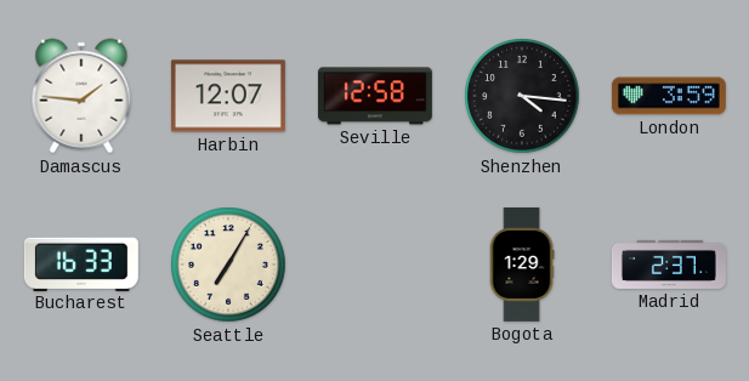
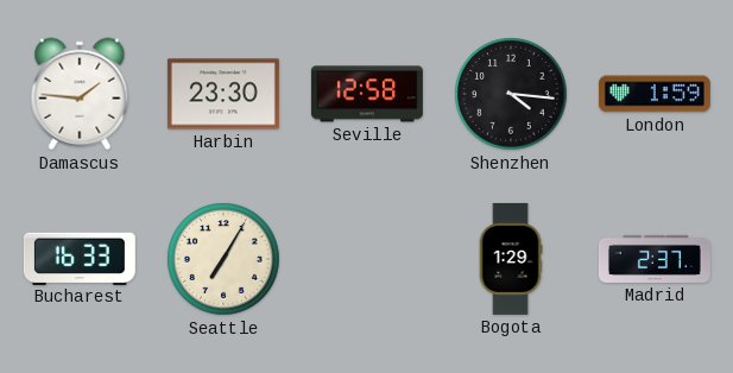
Harbin: 12:07 -> 23:30
London: 3:59 -> 1:59
